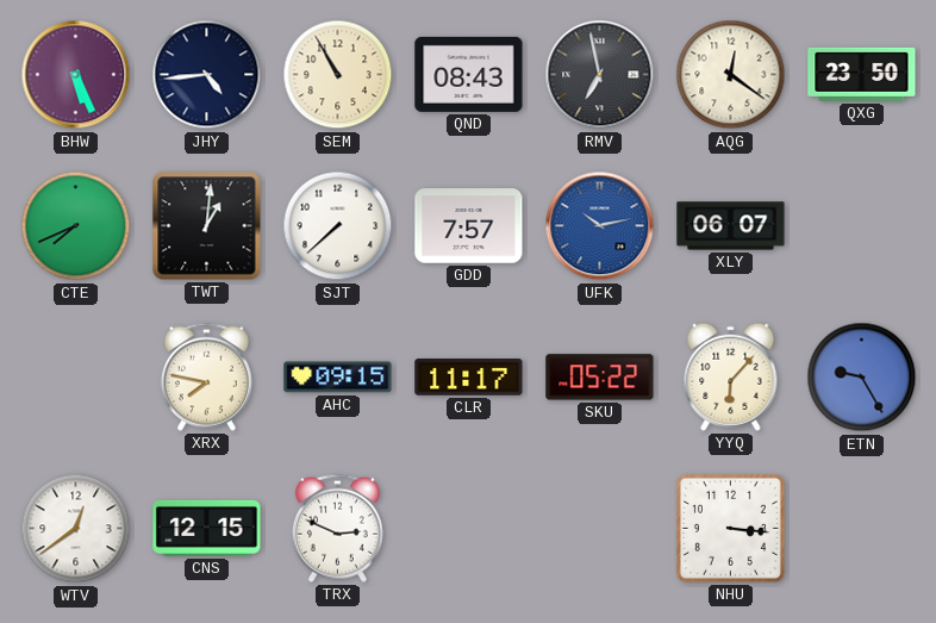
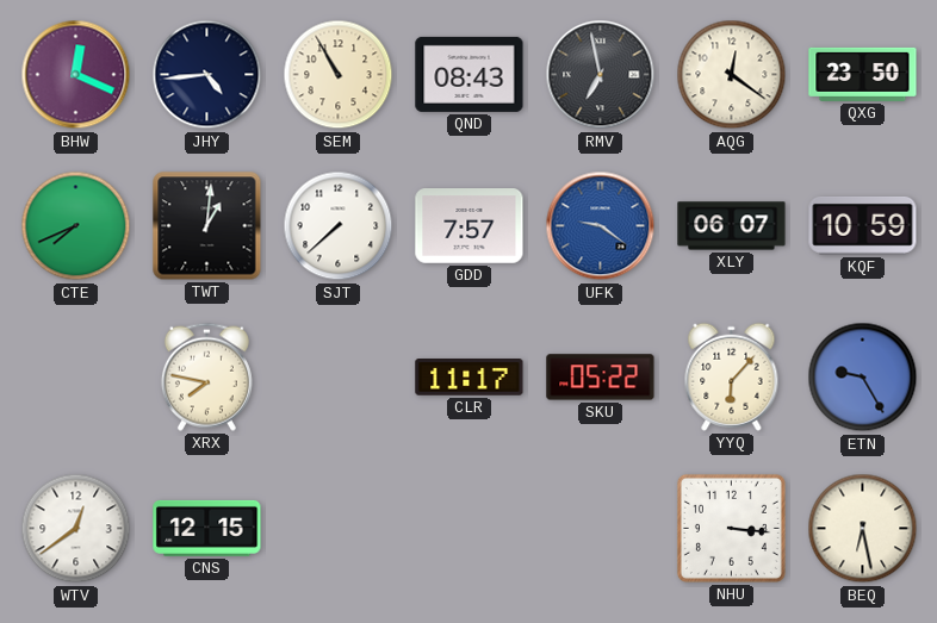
BHW: 5:26 -> 12:19
UFK: 10:13 -> 9:21
KQF: none -> 10:59
AHC: 09:15 -> none
TRX: 2:49 -> none
BEQ: none -> 6:28
